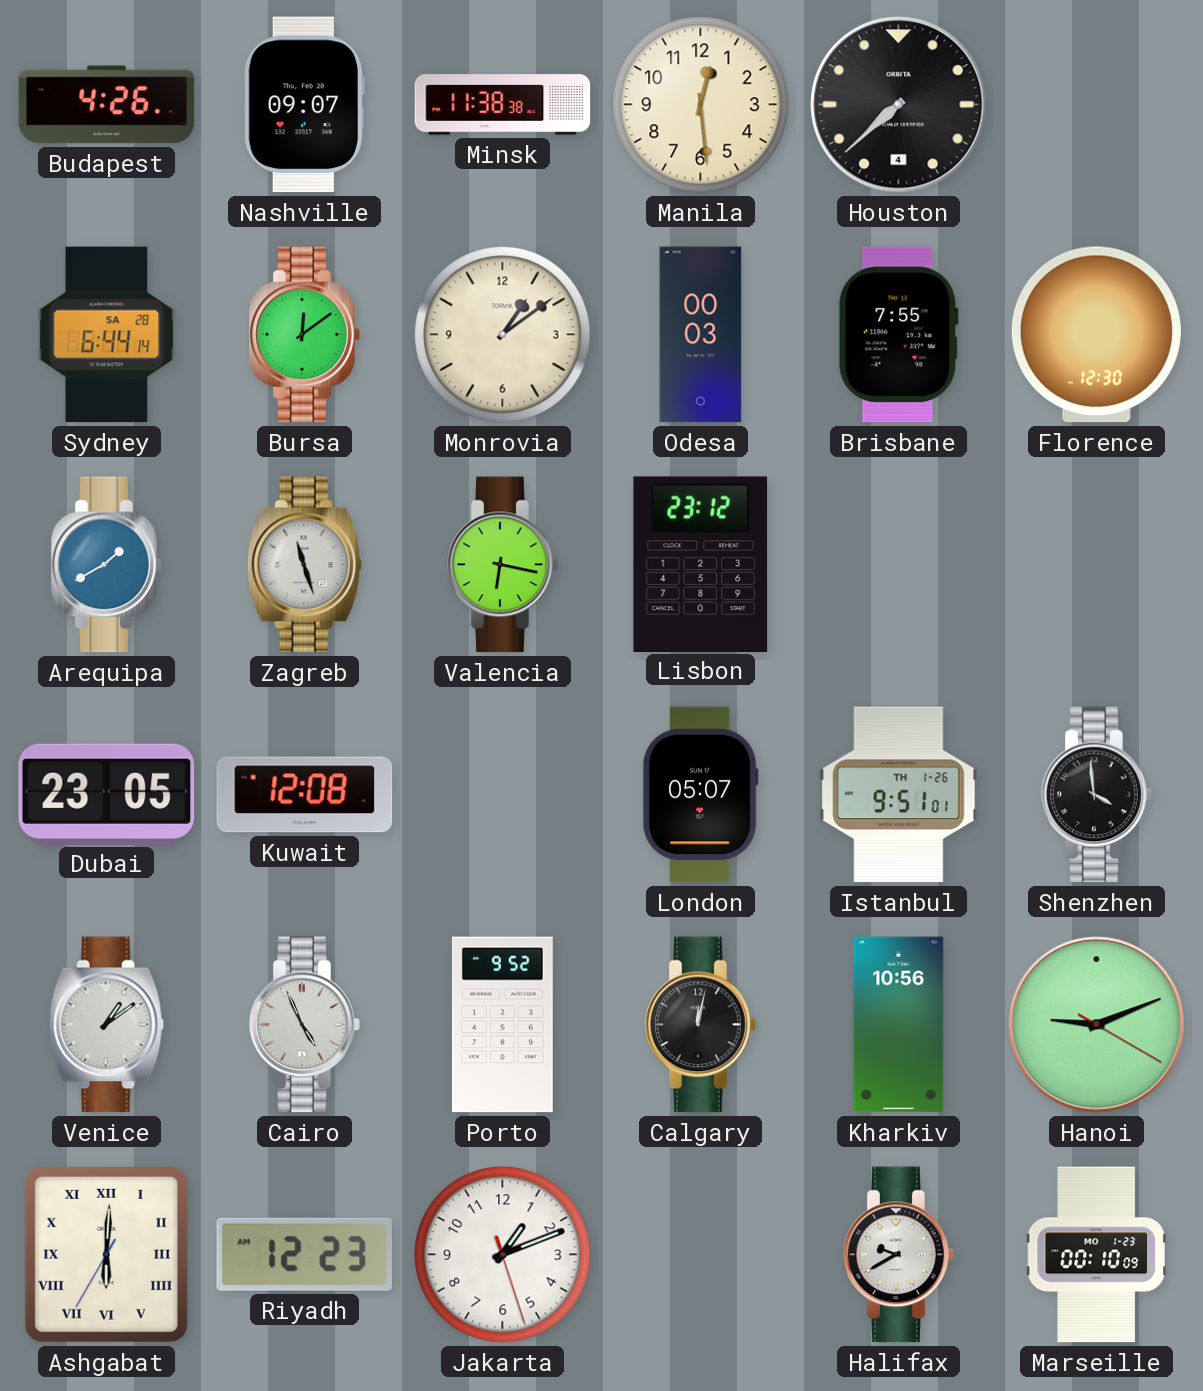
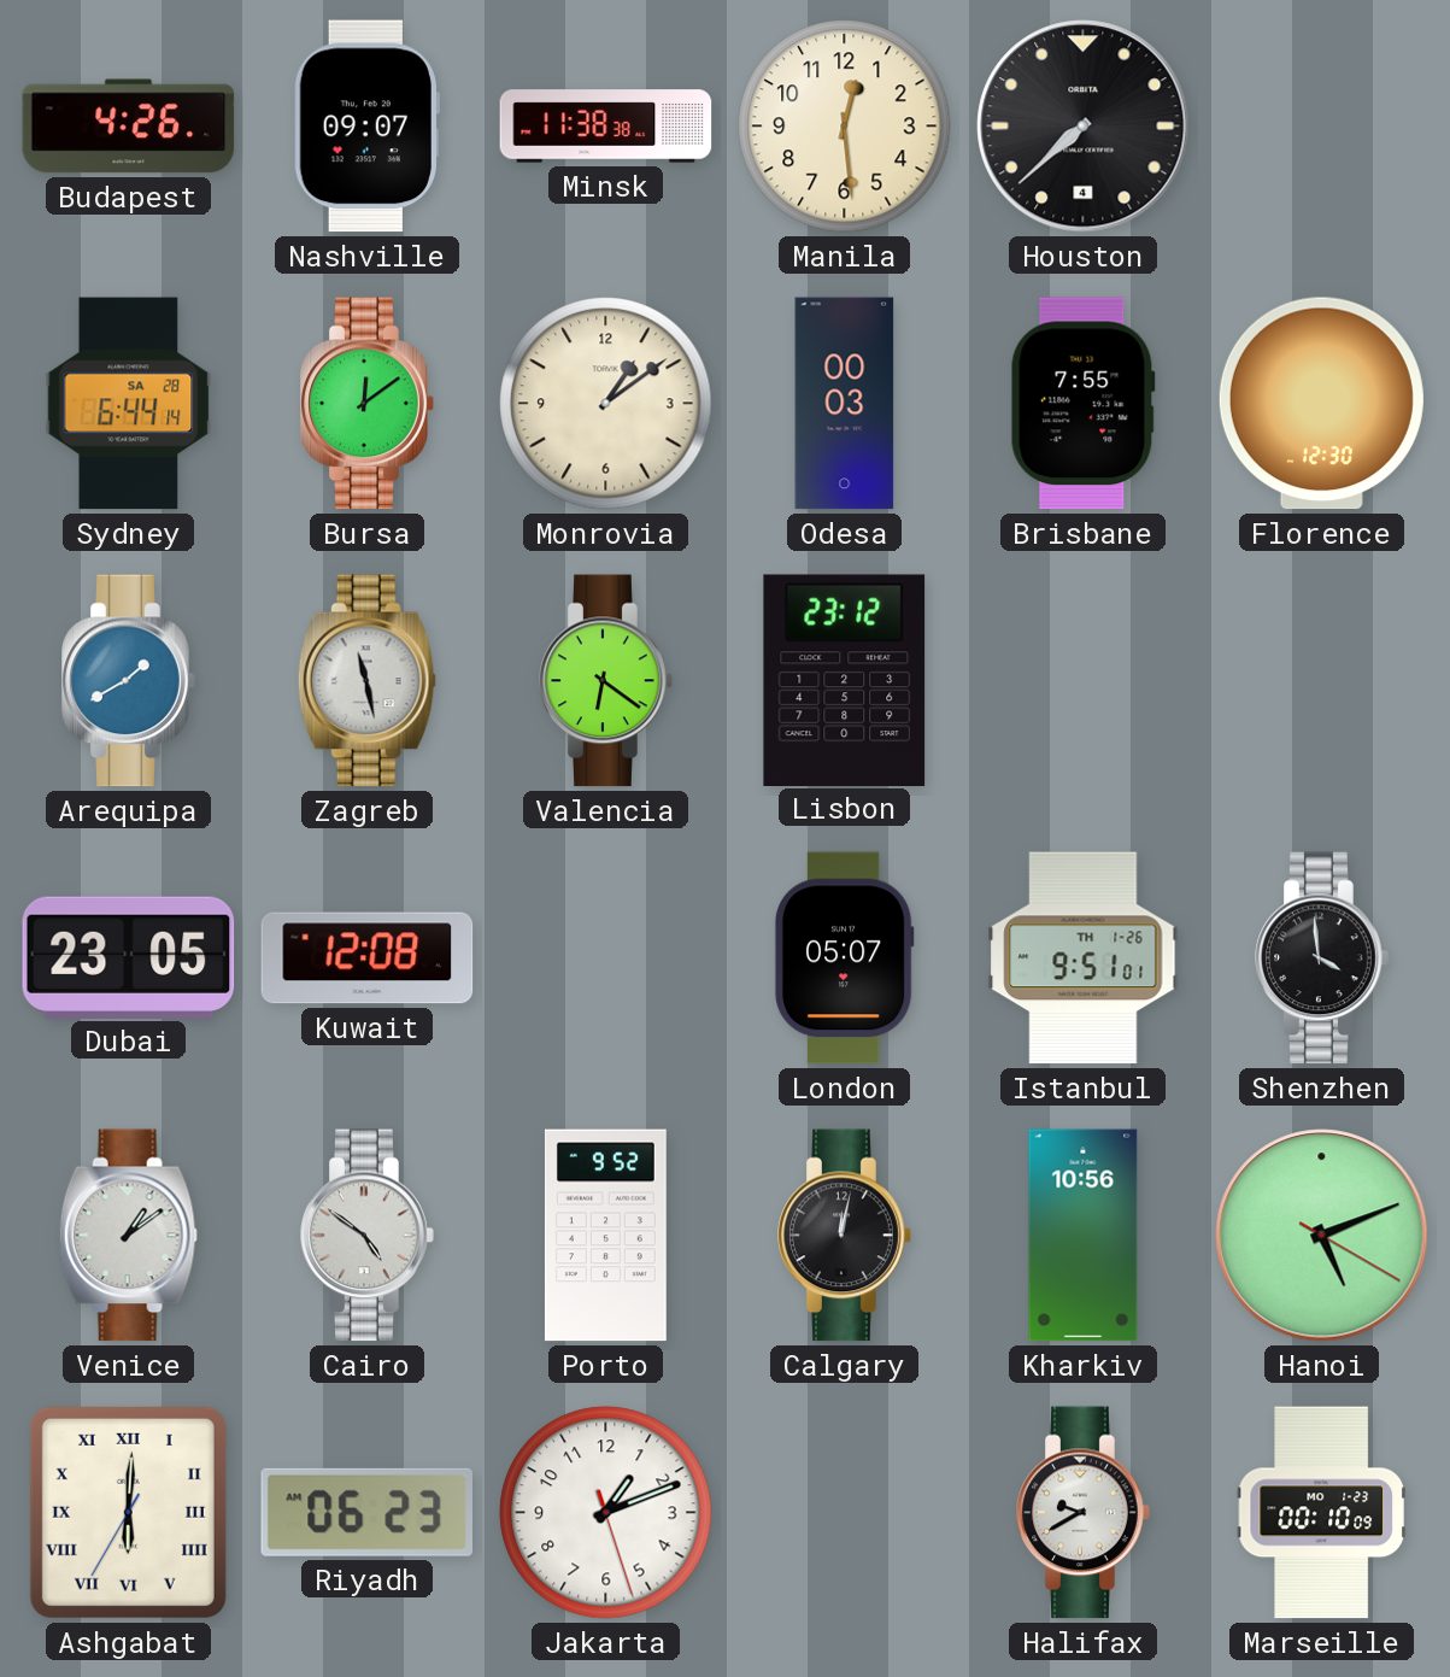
Zagreb: 11:27 -> 11:28
Valencia: 6:17 -> 6:21
Cairo: 4:56 -> 4:51
Hanoi: 9:11 -> 5:11
Riyadh: 12:23 -> 06:23
